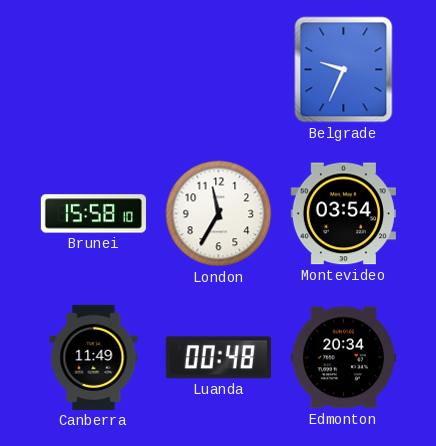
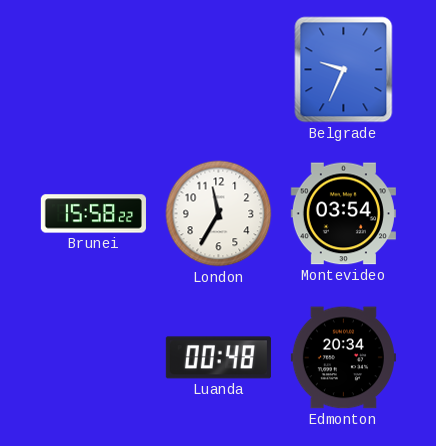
Brunei: 15:58:10 -> 15:58:22
Canberra: 11:49 -> none
